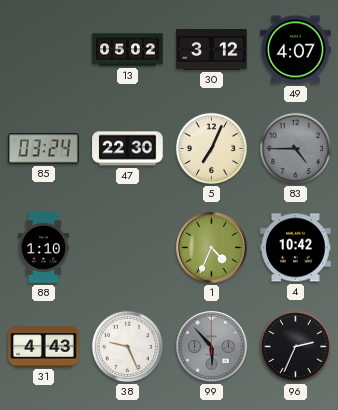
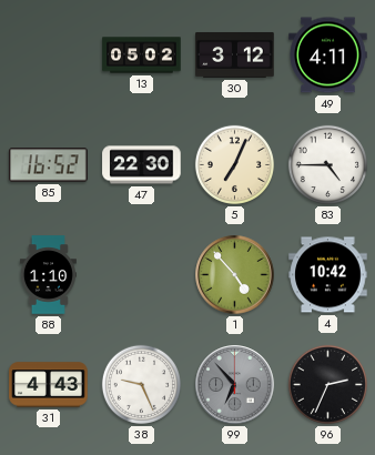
49: 4:07 -> 4:11
85: 03:24 -> 16:52
83 dial: grey -> white
1: 4:34 -> 4:53
99: 5:53 -> 6:53
